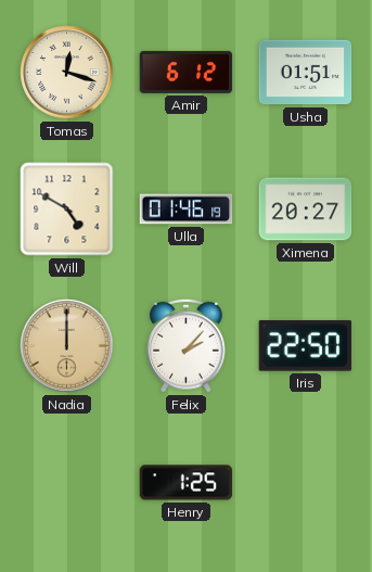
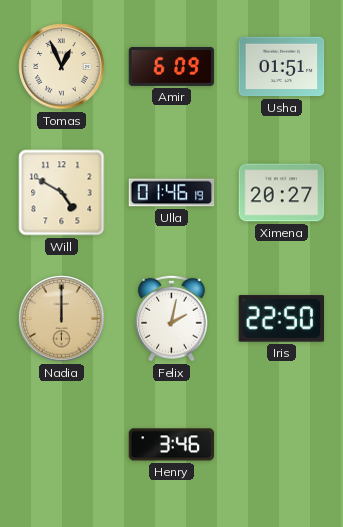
Tomas: 12:18 -> 12:56
Amir: 6:12 -> 6:09
Felix: 2:07 -> 2:02
Henry: 1:25 -> 3:46
